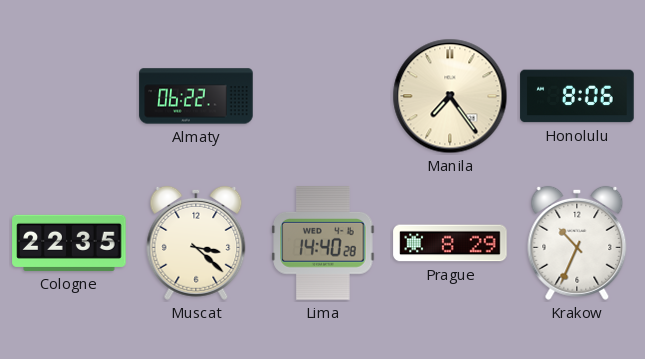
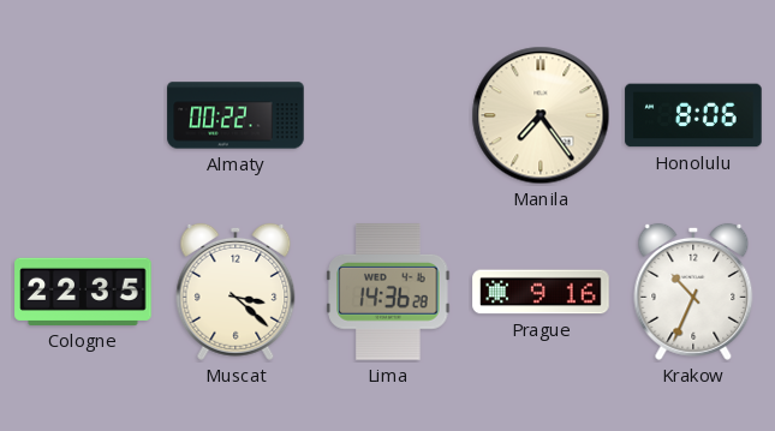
Almaty: 06:22 -> 00:22
Lima: 14:40 -> 14:36
Prague: 8:29 -> 9:16
